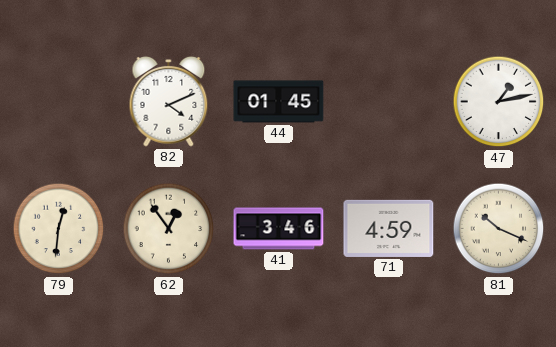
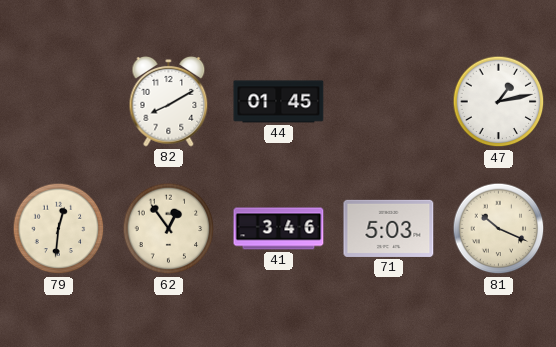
82: 4:11 -> 8:10
71: 4:59 -> 5:03
